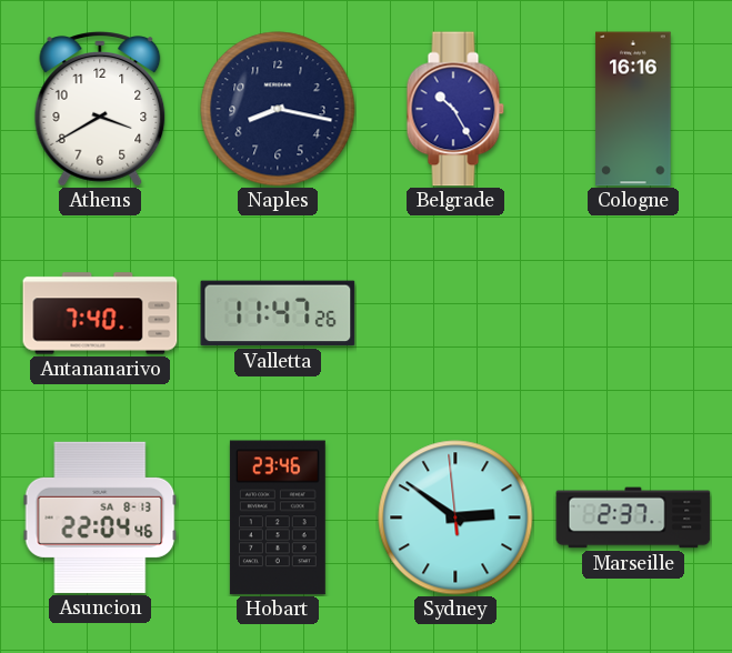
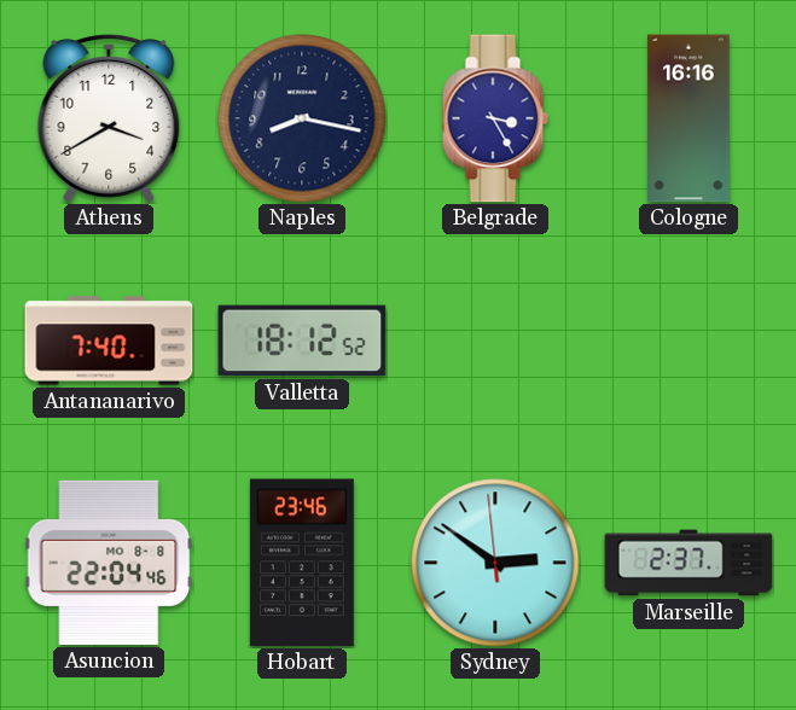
Belgrade: 10:25 -> 3:25
Valletta: 11:47 -> 18:12
Asuncion date: SA 8-13 -> MO 8-8
